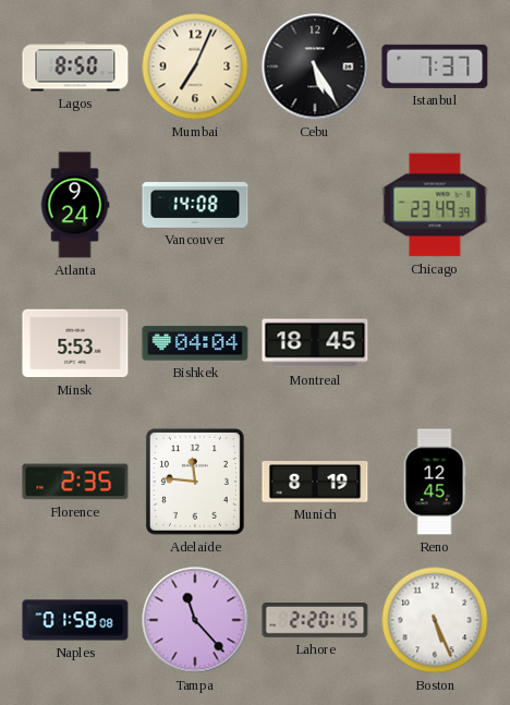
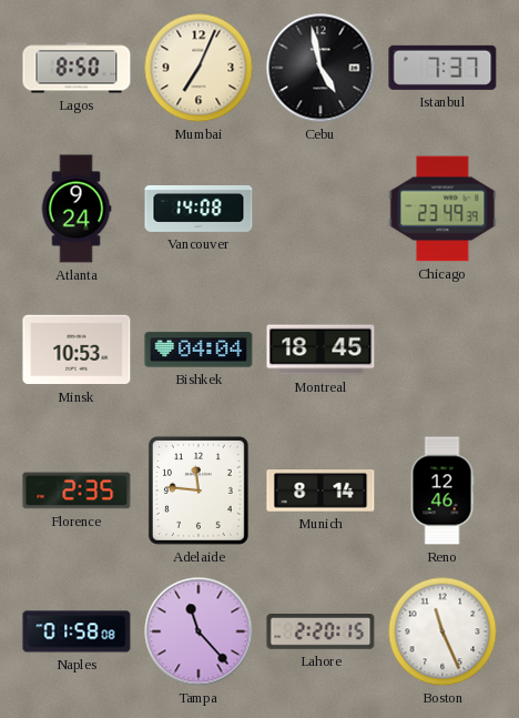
Cebu: 5:25 -> 4:58
Minsk: 5:53 -> 10:53
Munich: 8:19 -> 8:14
Reno: 12:45 -> 12:46
Boston: 5:26 -> 11:26
